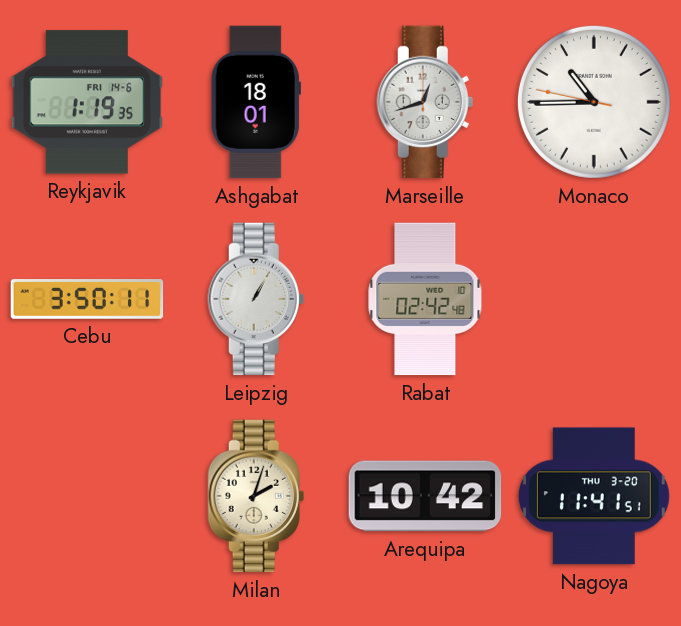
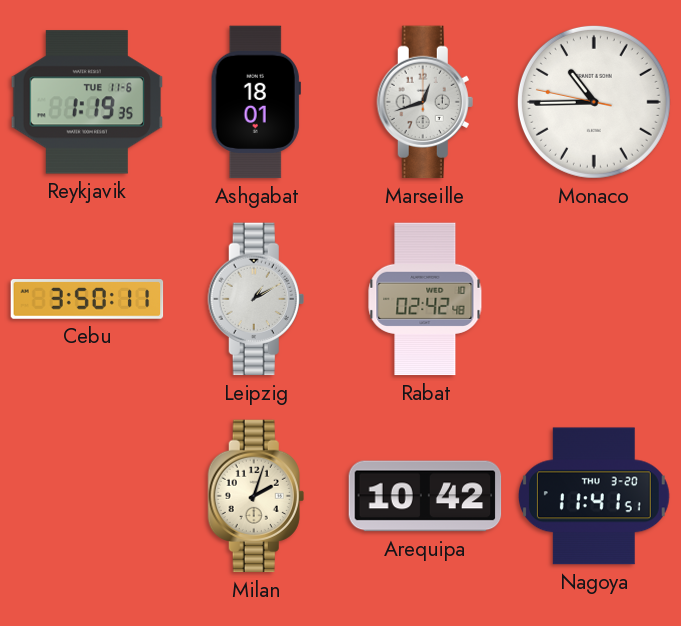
Reykjavik date: FRI 14-6 -> TUE 11-6
Leipzig: 1:05 -> 1:10
